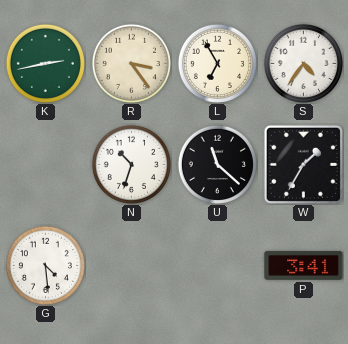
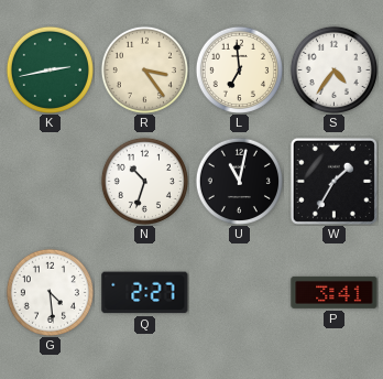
L: 6:55 -> 6:59
U: 11:22 -> 11:02
Q: none -> 2:27
